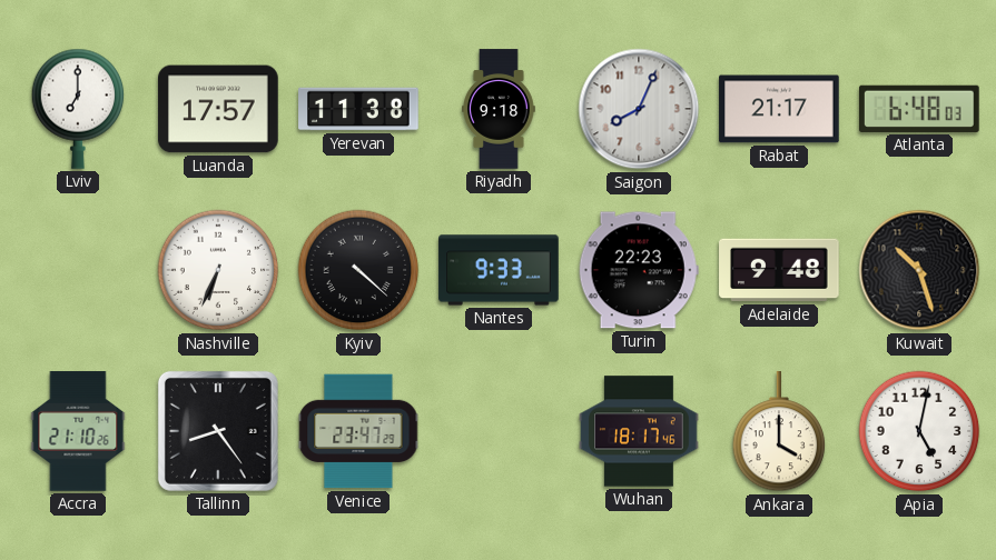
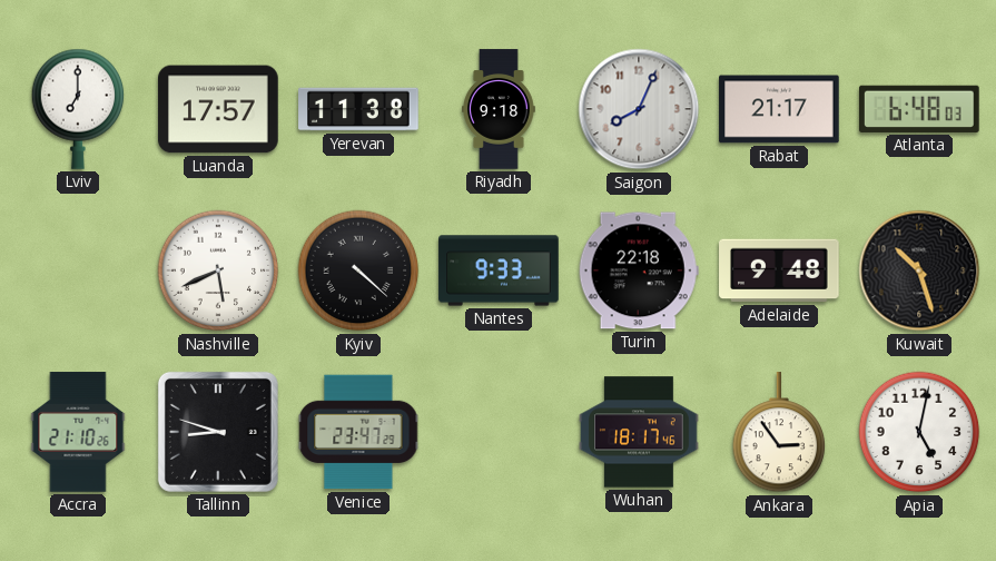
Nashville: 6:34 -> 5:41
Turin: 22:23 -> 22:18
Tallinn: 8:24 -> 8:48
Ankara: 4:00 -> 2:54
